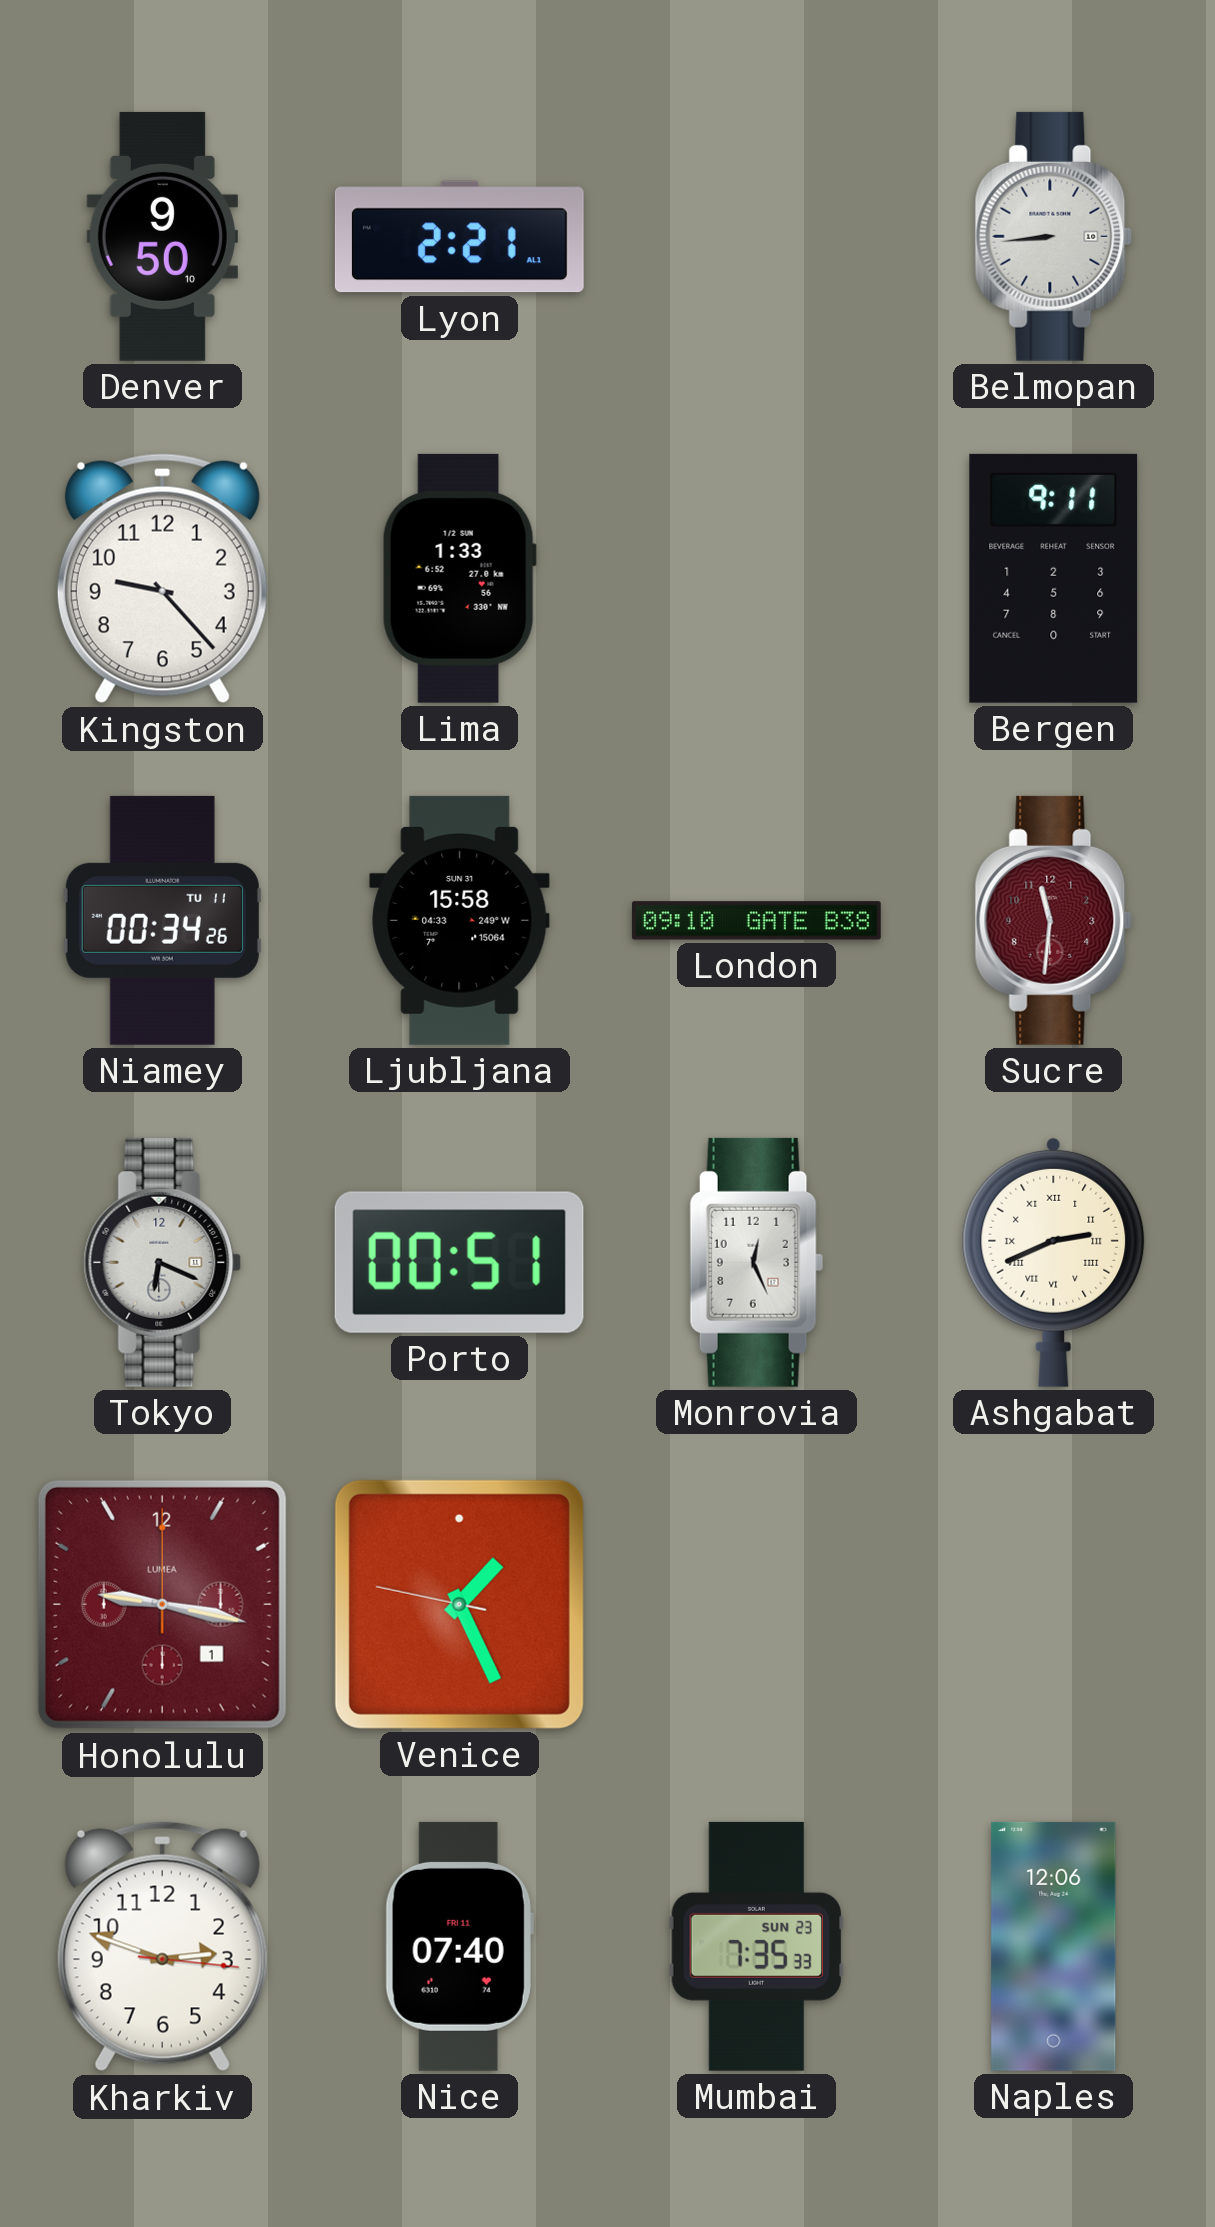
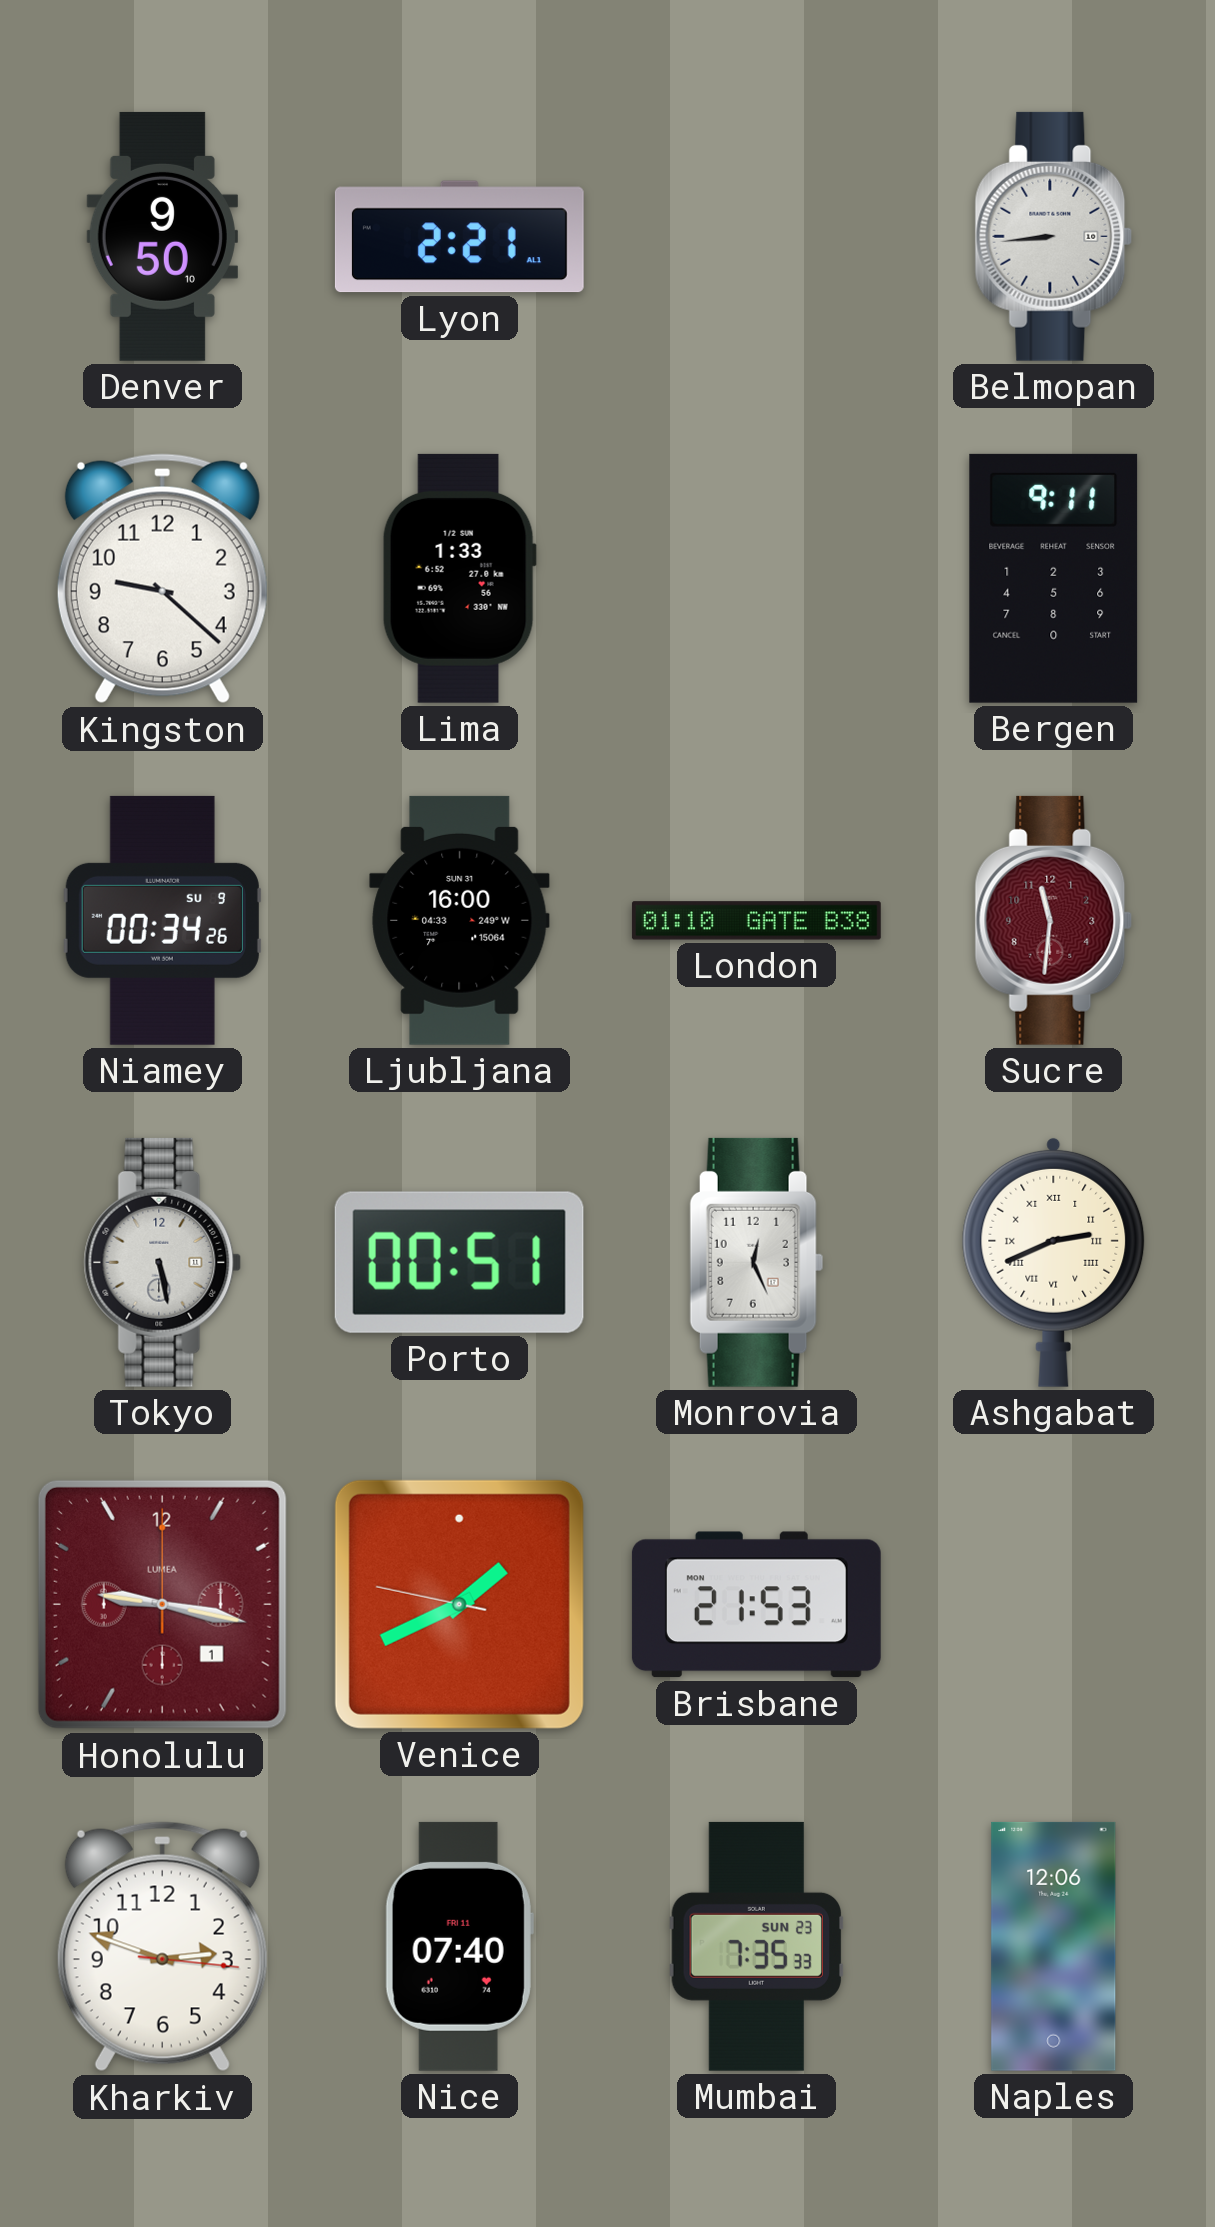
Kingston: 9:23 -> 9:22
Niamey date: TU 11 -> SU 9
Ljubljana: 15:58 -> 16:00
London: 09:10 -> 01:10
Tokyo: 6:19 -> 5:28
Venice: 1:25 -> 1:40
Brisbane: none -> 21:53
